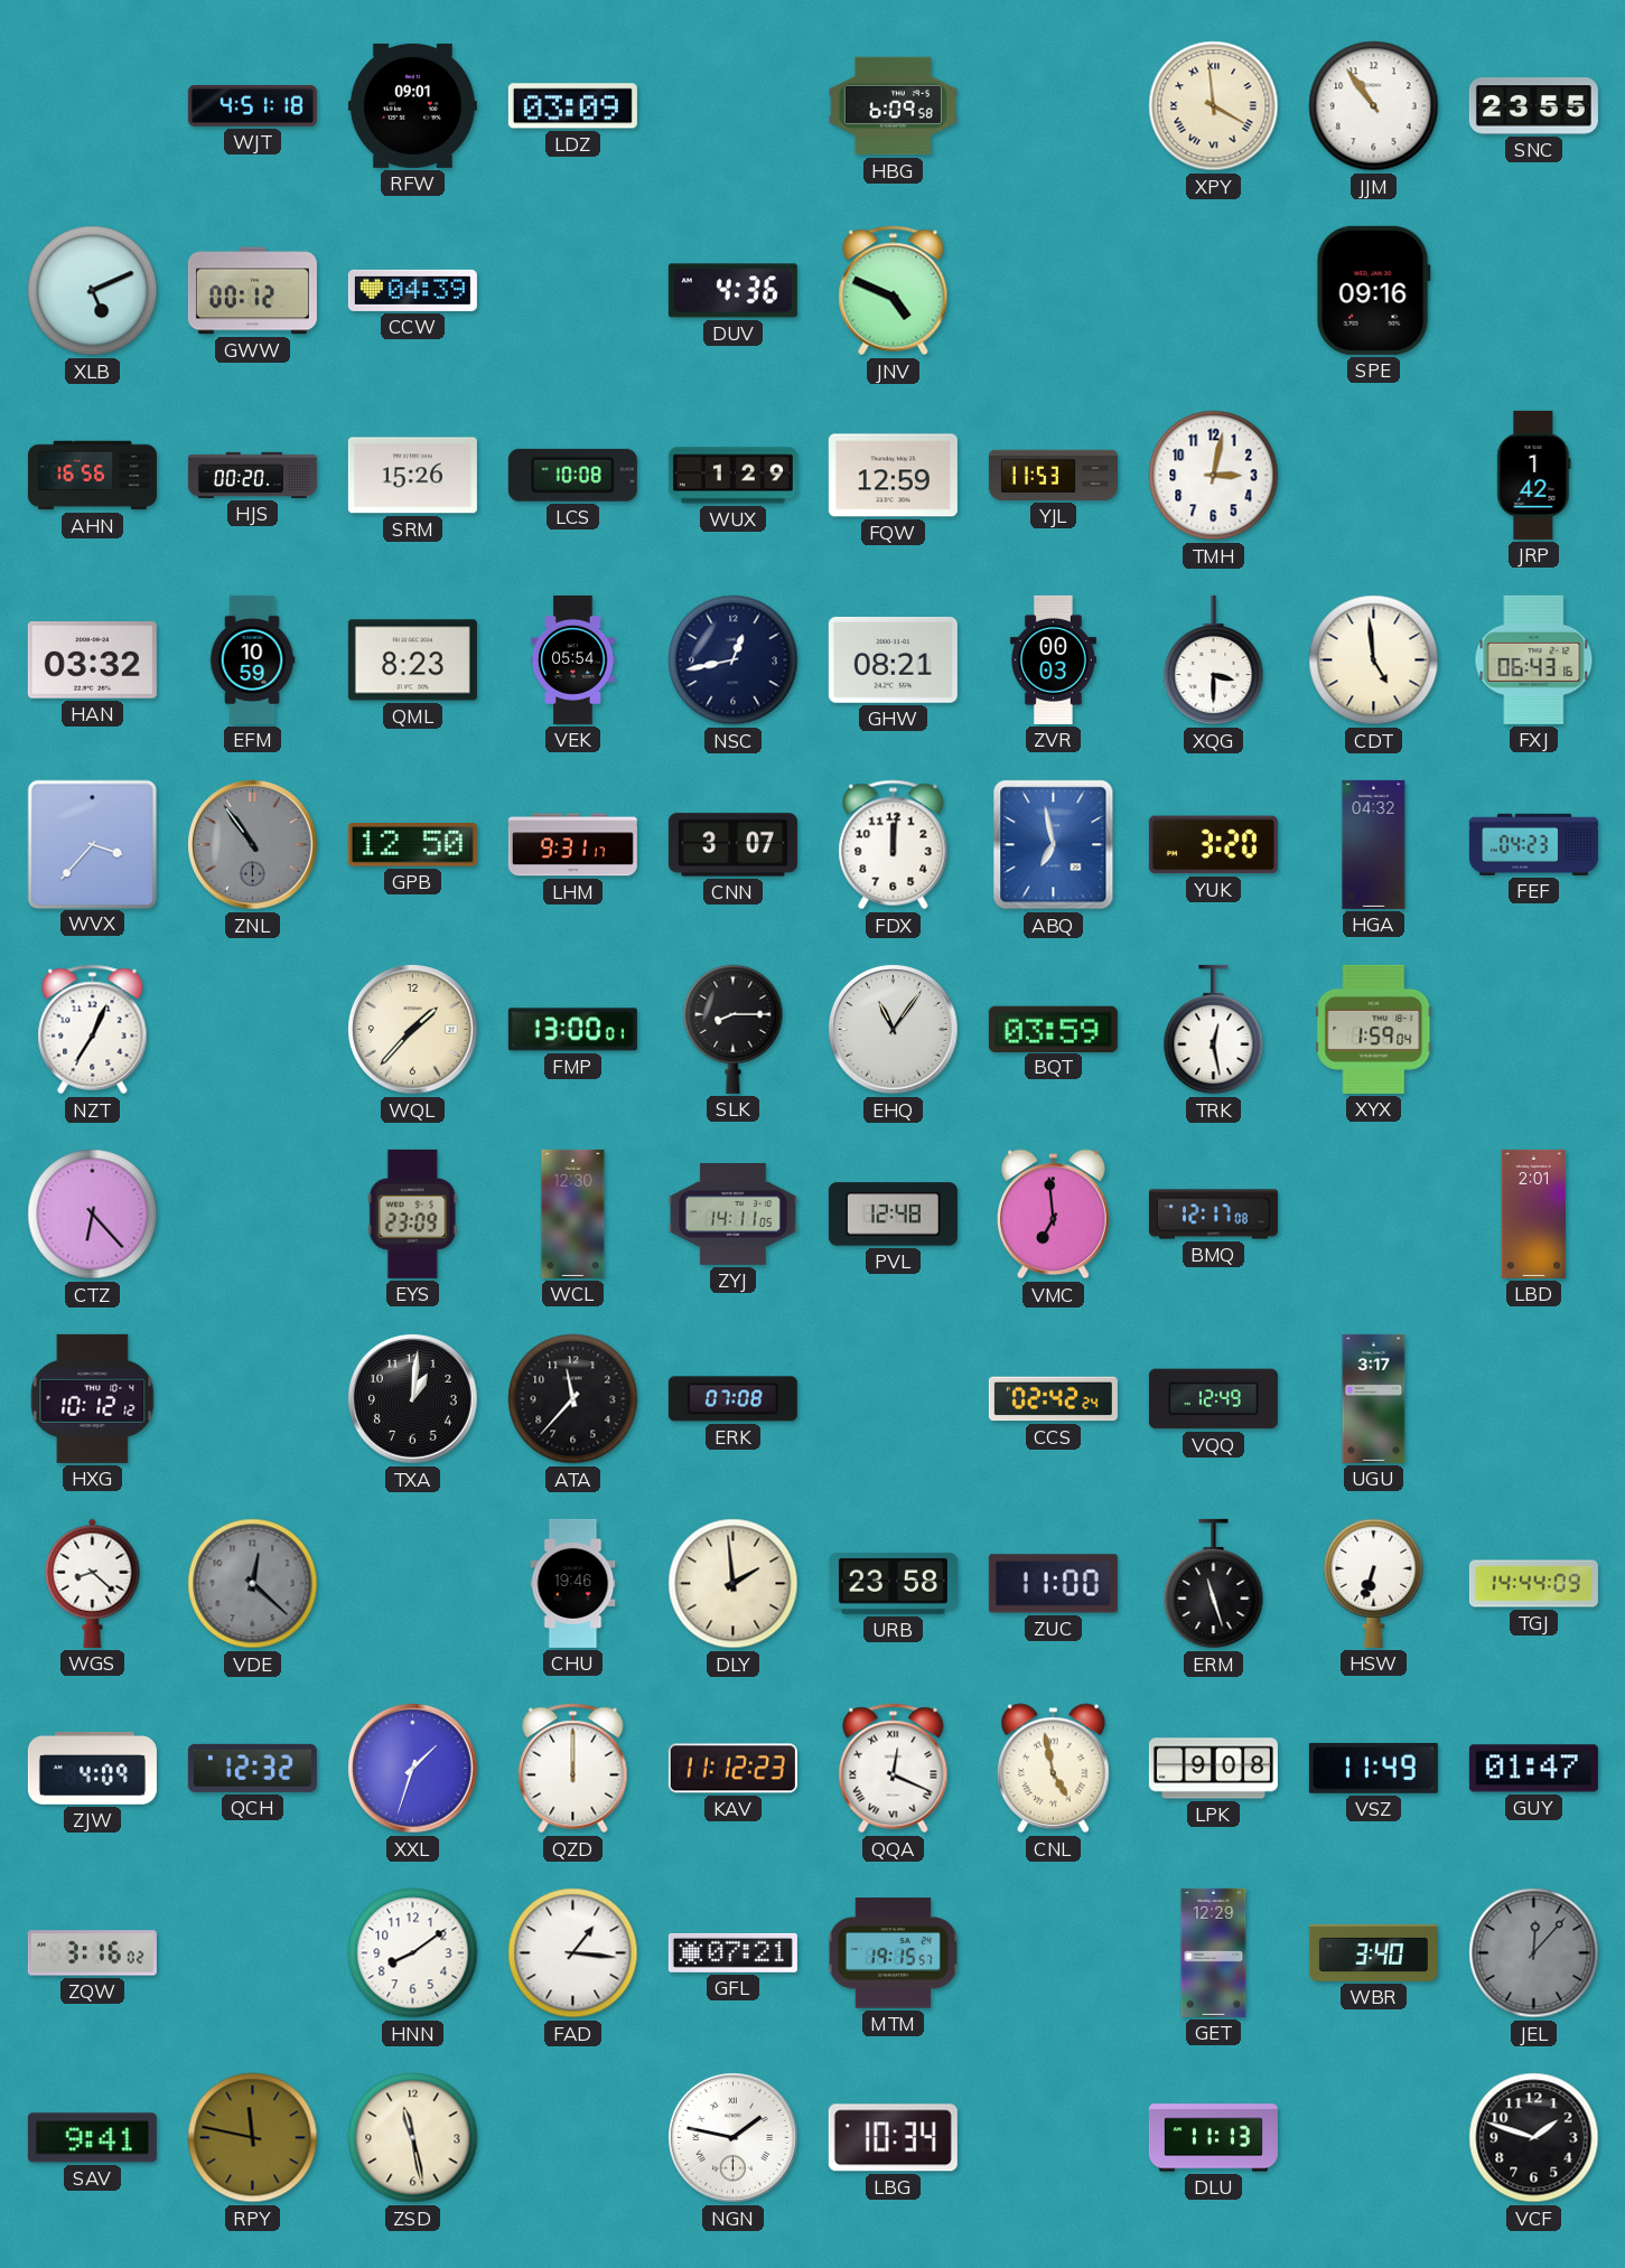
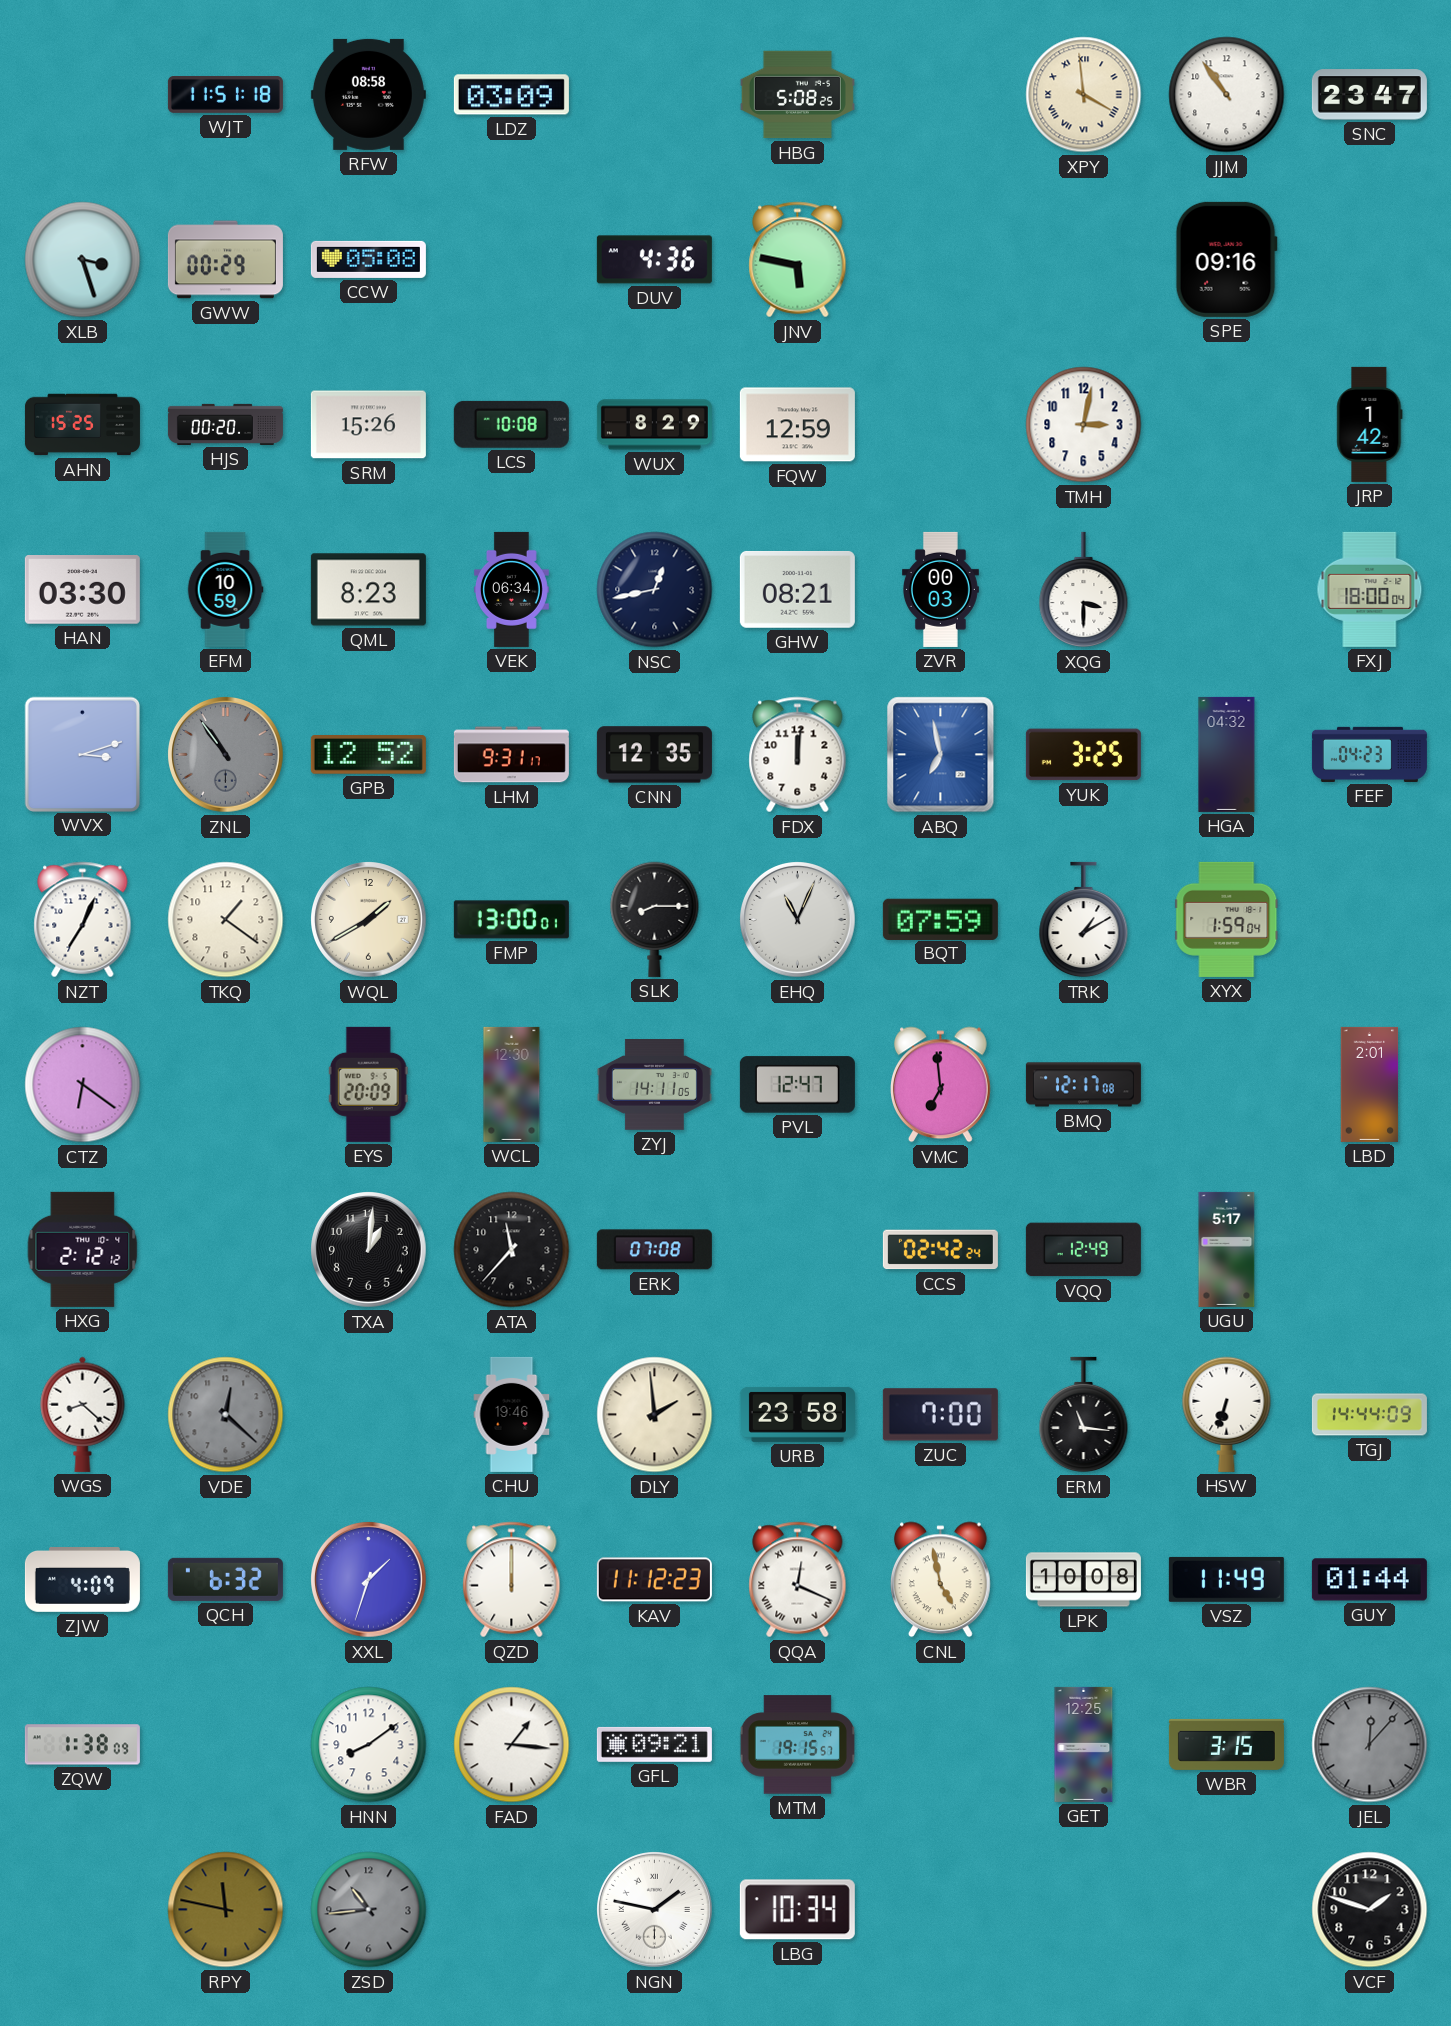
WJT: 4:51 -> 11:51
RFW: 09:01 -> 08:58
HBG: 6:09 -> 5:08
SNC: 23:55 -> 23:47
XLB: 5:11 -> 3:27
GWW: 00:12 -> 00:29
CCW: 04:39 -> 05:08
JNV: 4:49 -> 5:47
AHN: 16:56 -> 15:25
WUX: 1:29 -> 8:29
YJL: 11:53 -> none
HAN: 03:32 -> 03:30
VEK: 05:54 -> 06:34
CDT: 4:59 -> none
FXJ: 06:43 -> 18:00
WVX: 3:37 -> 3:12
GPB: 12:50 -> 12:52
CNN: 3:07 -> 12:35
YUK: 3:20 -> 3:25
TKQ: none -> 1:21
WQL: 1:37 -> 1:40
EHQ: 11:06 -> 11:04
BQT: 03:59 -> 07:59
TRK: 12:28 -> 1:10
CTZ: 6:23 -> 6:21
EYS: 23:09 -> 20:09
PVL: 12:48 -> 12:47
HXG: 10:12 -> 2:12
UGU: 3:17 -> 5:17
ZUC: 11:00 -> 7:00
ERM: 11:27 -> 11:16
QCH: 12:32 -> 6:32
LPK: 9:08 -> 10:08
GUY: 01:47 -> 01:44
ZQW: 3:16 -> 1:38
GFL: 07:21 -> 09:21
GET: 12:29 -> 12:25
WBR: 3:40 -> 3:15
SAV: 9:41 -> none
ZSD: 11:28 -> 10:44
ZSD dial: cream -> grey
DLU: 11:13 -> none
